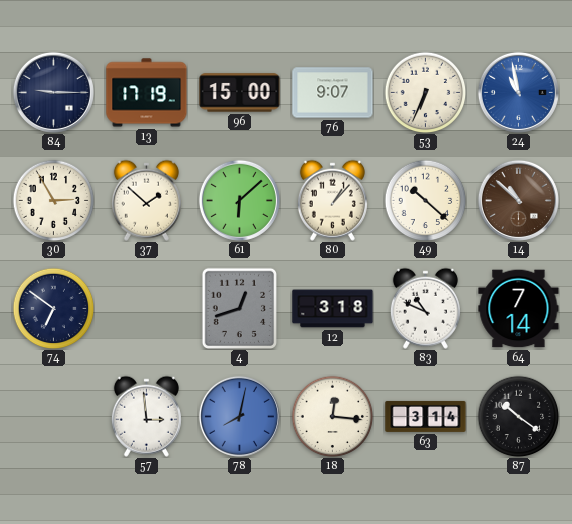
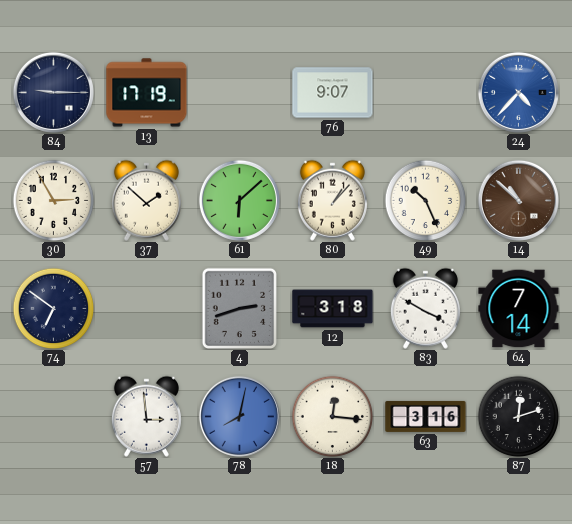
96: 15:00 -> none
53: 6:34 -> none
24: 10:58 -> 4:37
49: 10:22 -> 10:26
4: 12:42 -> 2:42
83: 10:49 -> 3:50
63: 3:14 -> 3:16
87: 10:21 -> 12:12
